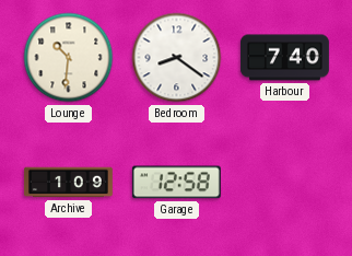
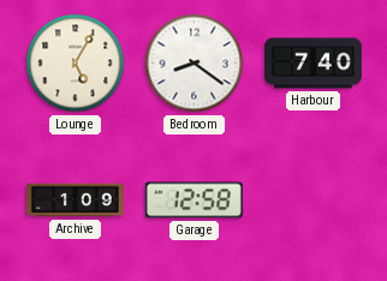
Lounge: 10:31 -> 5:05
